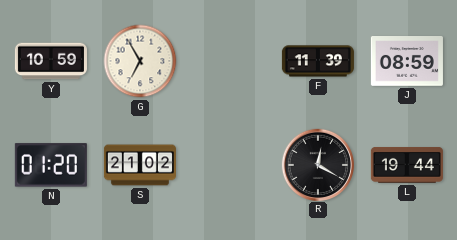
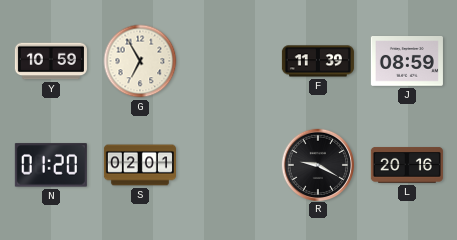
S: 21:02 -> 02:01
R: 12:20 -> 9:20
L: 19:44 -> 20:16
